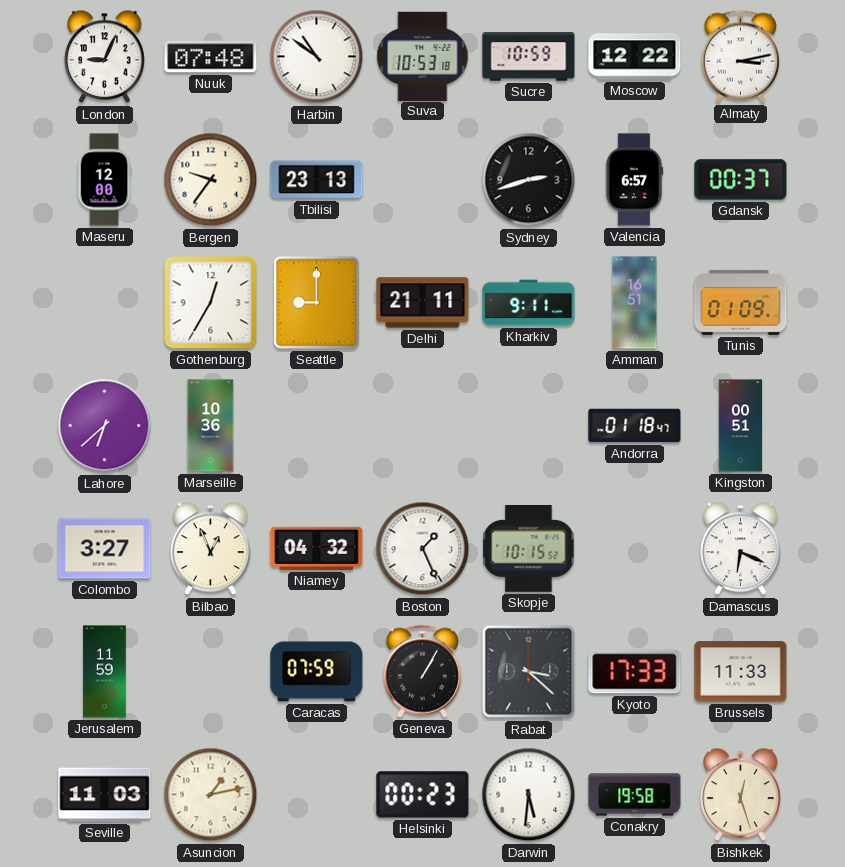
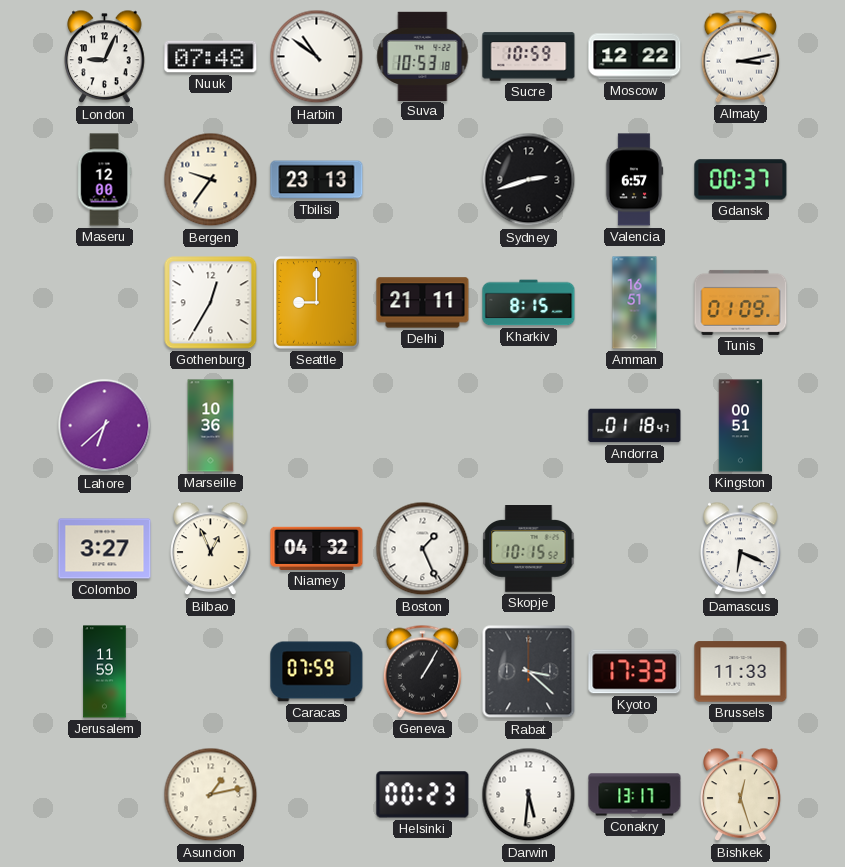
Kharkiv: 9:11 -> 8:15
Seville: 11:03 -> none
Conakry: 19:58 -> 13:17
